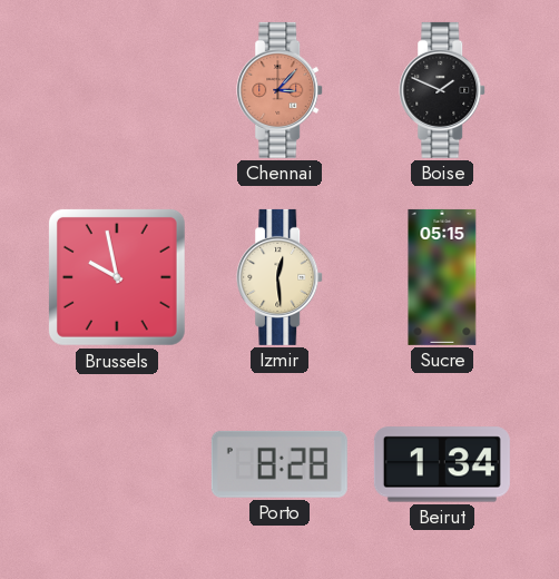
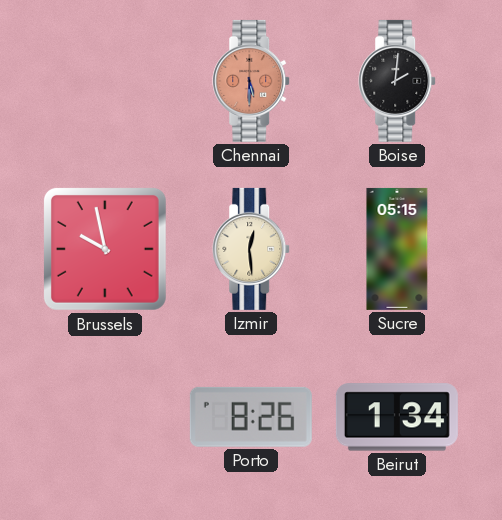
Chennai: 3:07 -> 5:30
Boise: 1:49 -> 2:01
Porto: 8:28 -> 8:26
